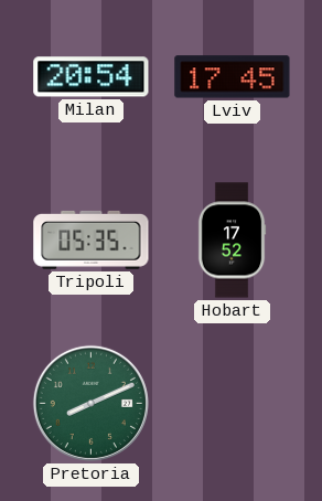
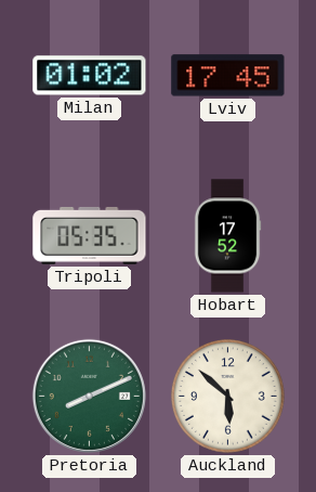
Milan: 20:54 -> 01:02
Auckland: none -> 5:52
